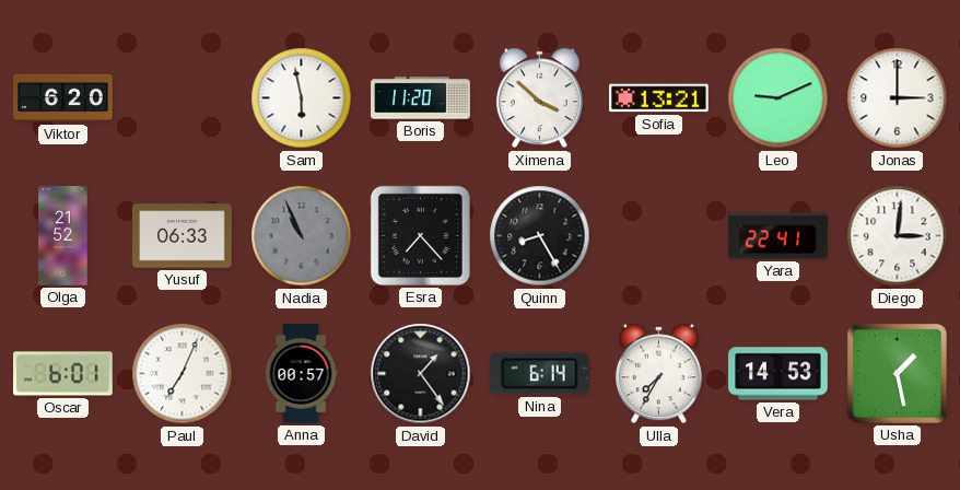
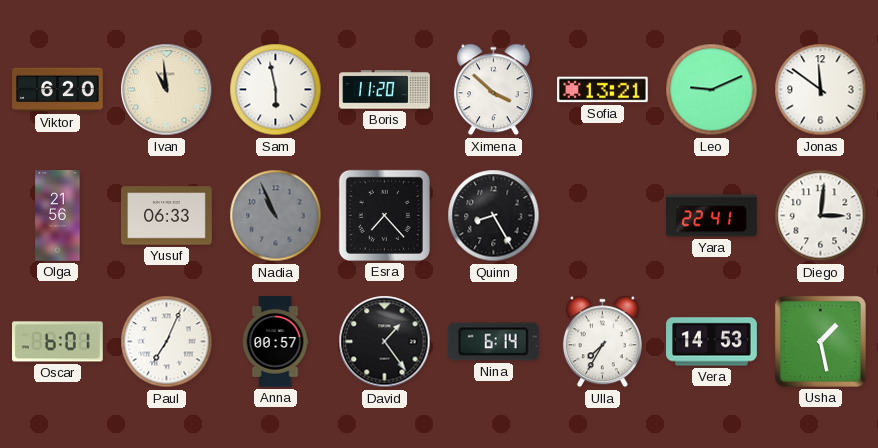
Ivan: none -> 10:59
Jonas: 3:00 -> 11:51
Olga: 21:52 -> 21:56
